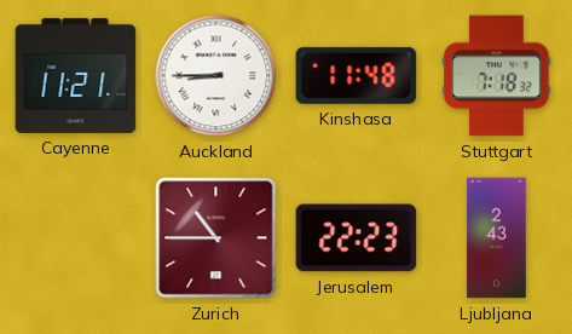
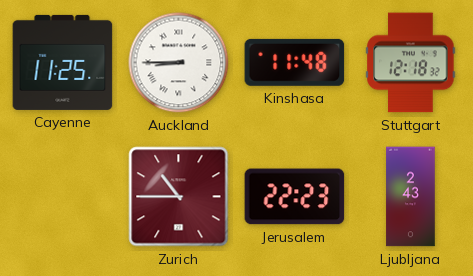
Cayenne: 11:21 -> 11:25
Stuttgart: 7:18 -> 12:18
